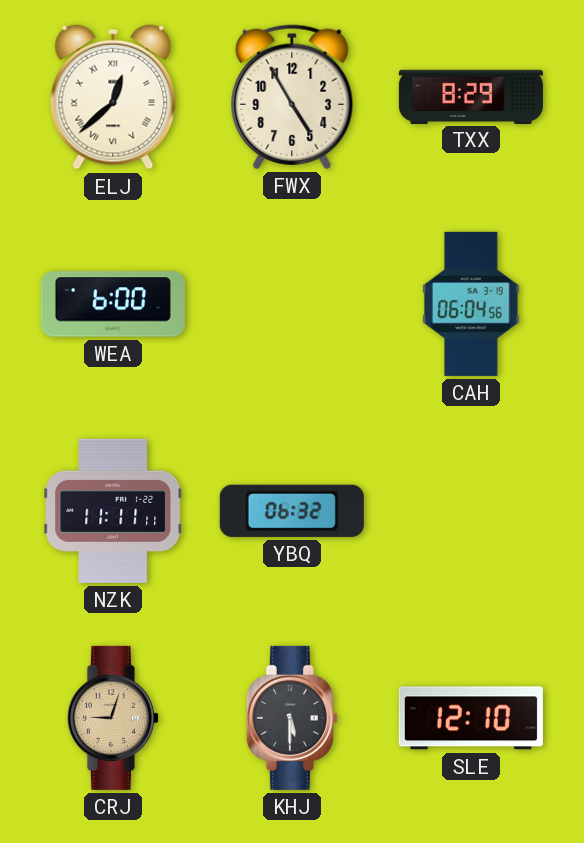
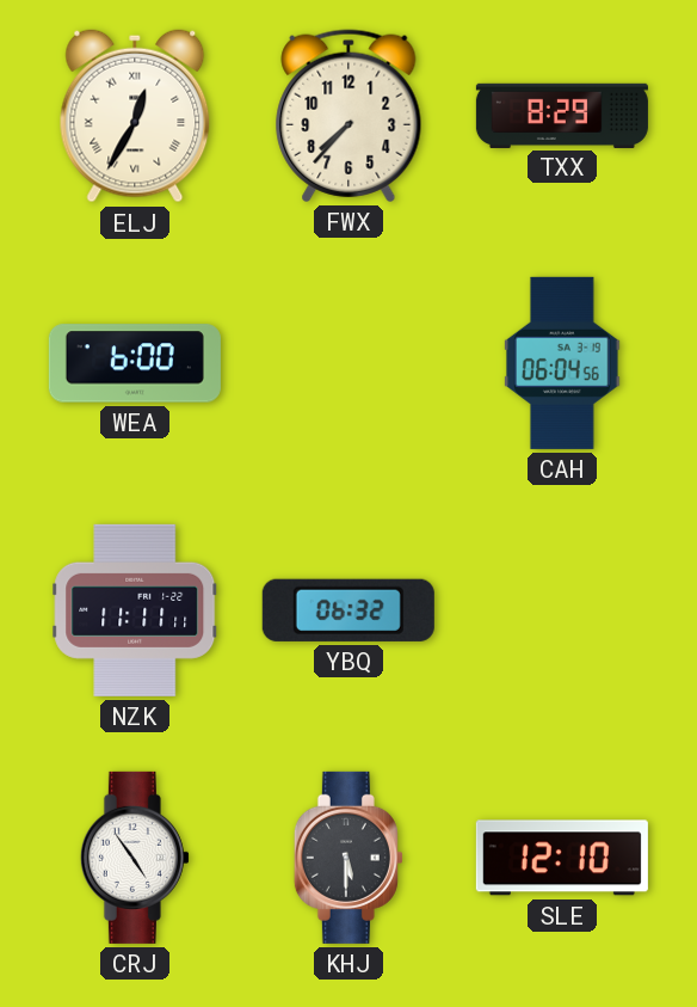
ELJ: 12:38 -> 12:35
FWX: 4:55 -> 7:37
CRJ: 9:03 -> 4:54
CRJ dial: champagne -> white
